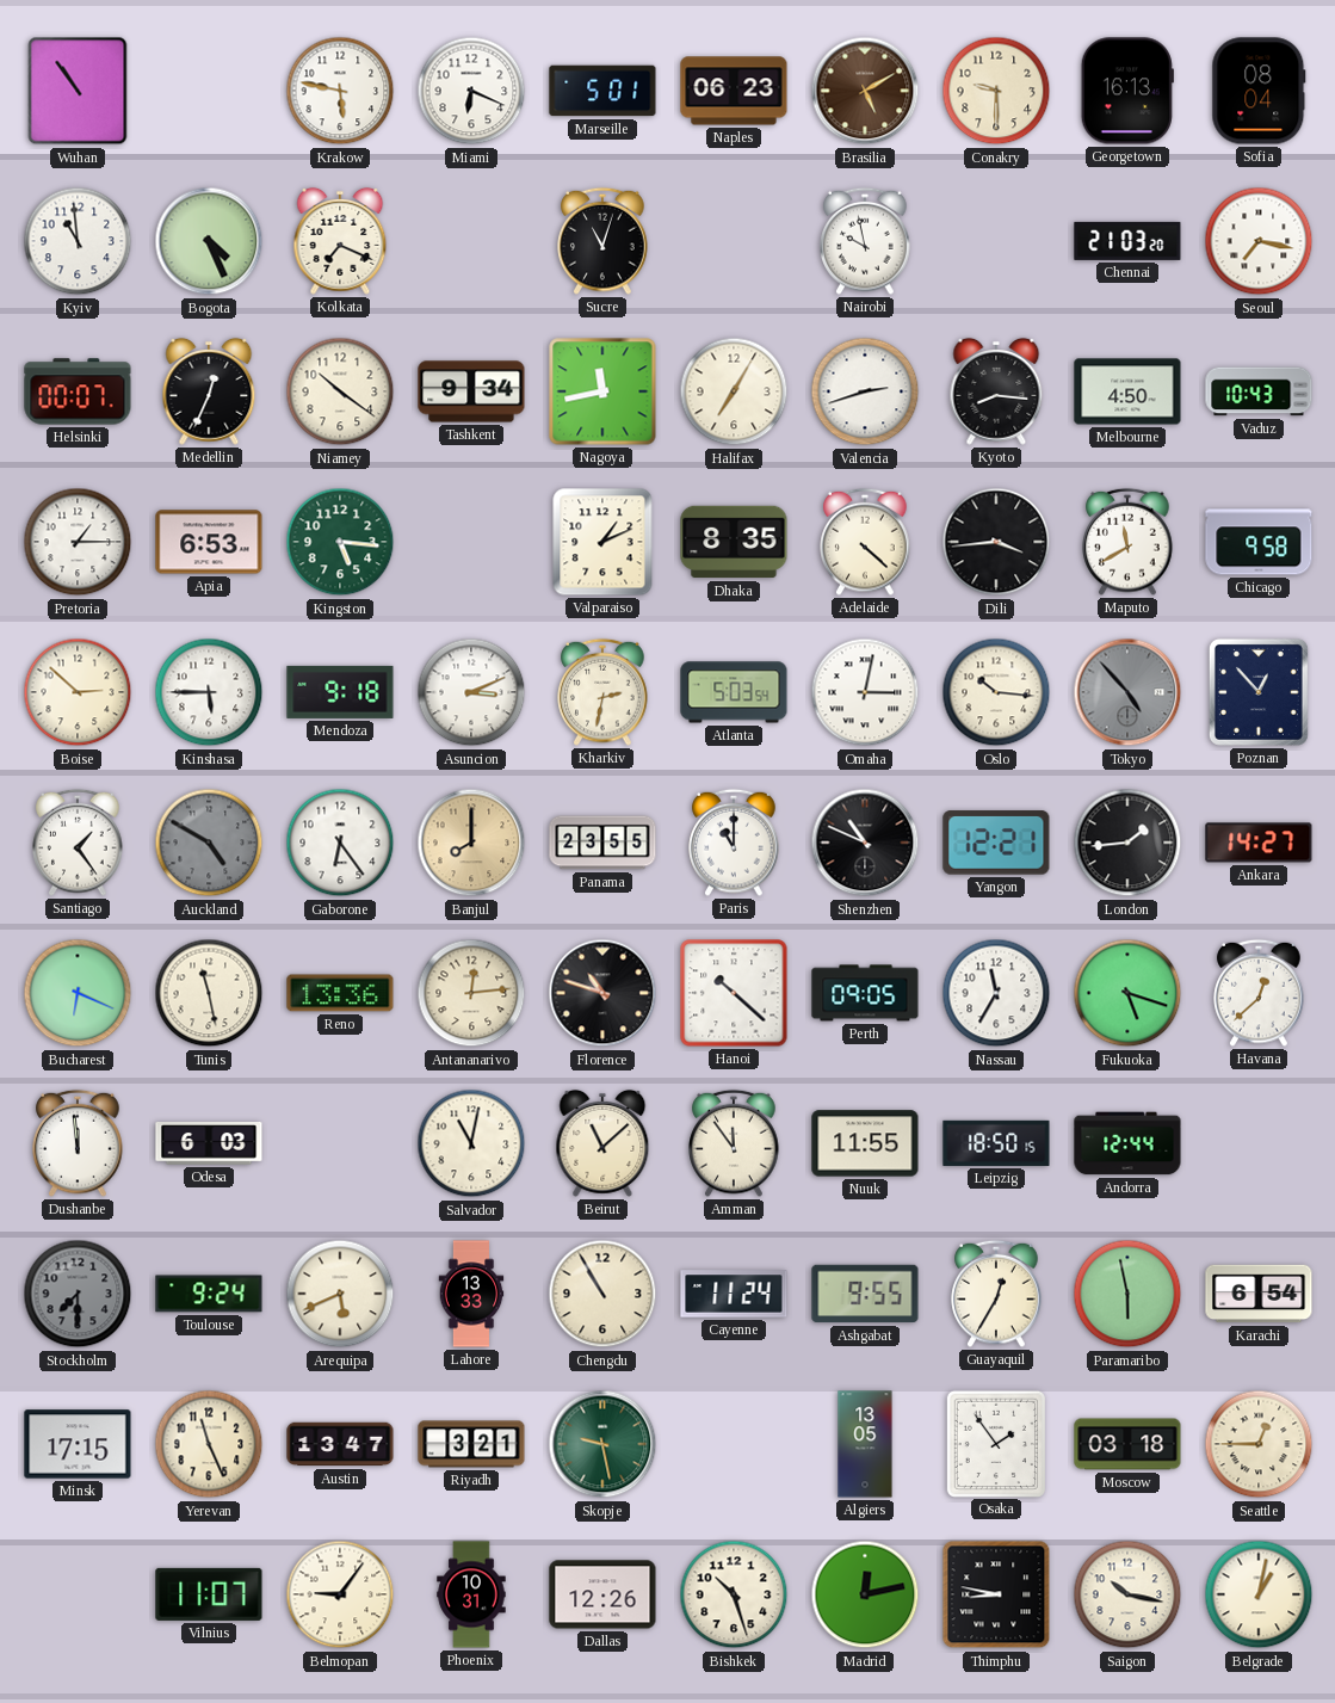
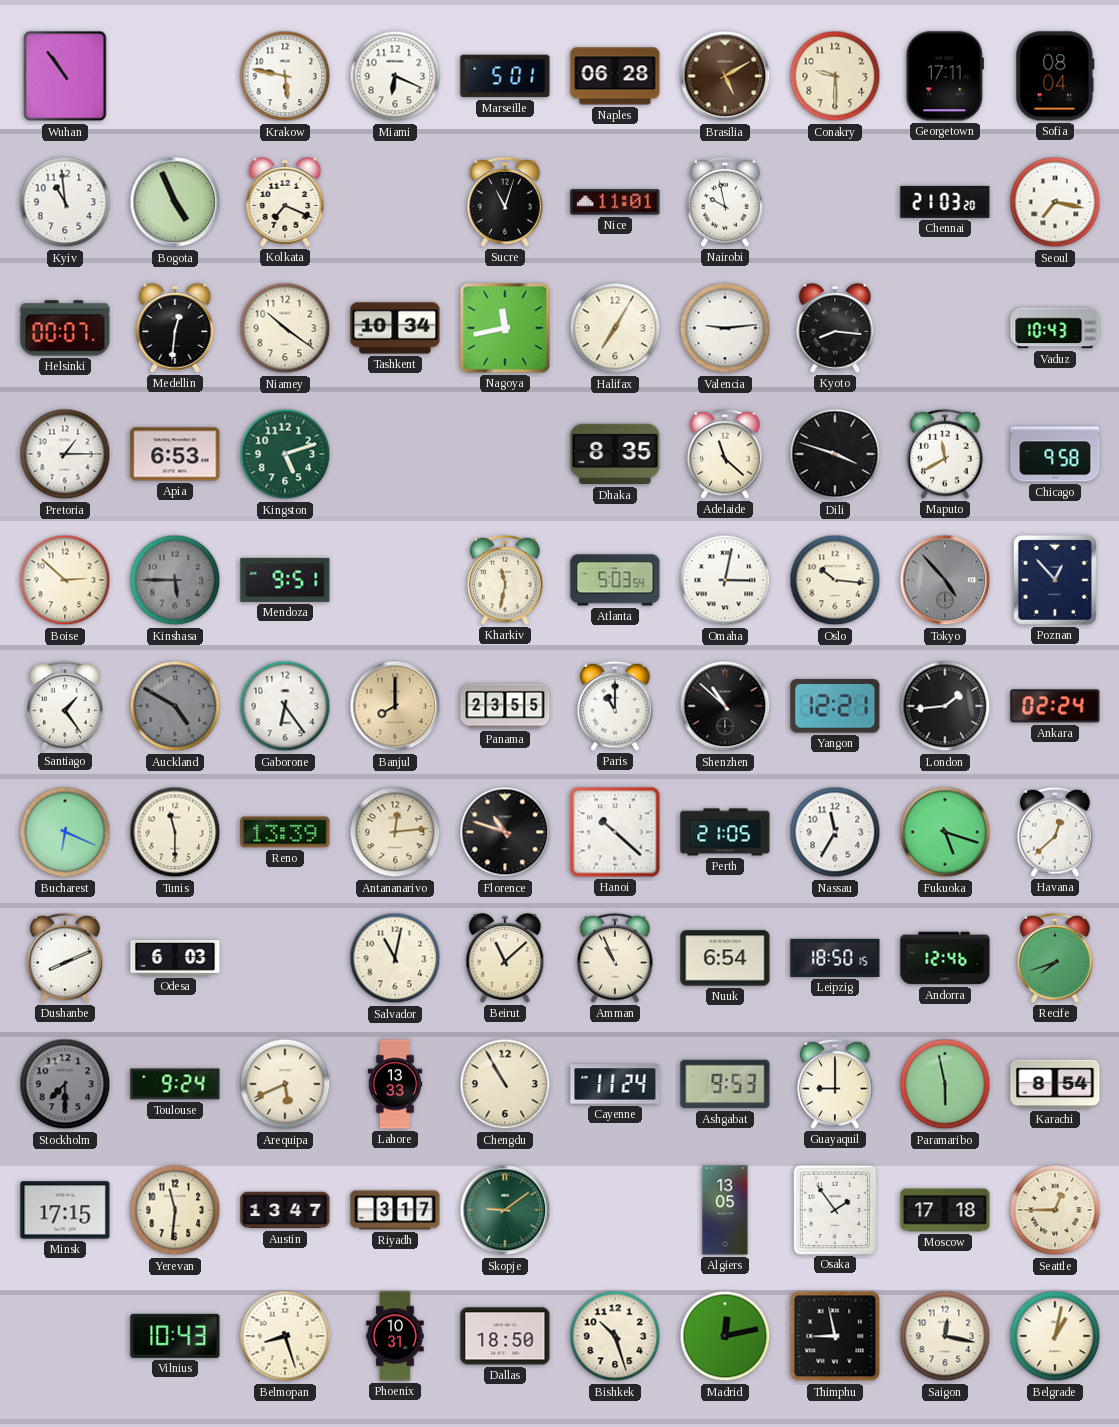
Naples: 06:23 -> 06:28
Georgetown: 16:13 -> 17:11
Bogota: 4:26 -> 4:56
Nice: none -> 11:01
Medellin: 12:34 -> 12:31
Tashkent: 9:34 -> 10:34
Valencia: 2:42 -> 9:14
Melbourne: 4:50 -> none
Kingston: 5:16 -> 5:12
Valparaiso: 1:11 -> none
Adelaide: 4:22 -> 11:22
Dili: 3:44 -> 3:48
Kinshasa dial: white -> grey
Mendoza: 9:18 -> 9:51
Asuncion: 3:11 -> none
Kharkiv: 2:32 -> 11:32
Shenzhen: 10:49 -> 10:52
Ankara: 14:27 -> 02:24
Tunis: 11:28 -> 11:30
Reno: 13:36 -> 13:39
Perth: 09:05 -> 21:05
Dushanbe: 11:59 -> 8:11
Amman: 11:54 -> 10:56
Nuuk: 11:55 -> 6:54
Andorra: 12:44 -> 12:46
Recife: none -> 7:42
Ashgabat: 9:55 -> 9:53
Guayaquil: 12:35 -> 9:00
Karachi: 6:54 -> 8:54
Yerevan: 11:26 -> 11:31
Riyadh: 3:21 -> 3:17
Skopje: 9:28 -> 9:09
Moscow: 03:18 -> 17:18
Vilnius: 11:07 -> 10:43
Belmopan: 9:06 -> 8:27
Dallas: 12:26 -> 18:50
Thimphu: 8:47 -> 8:58
Saigon: 10:17 -> 12:17
